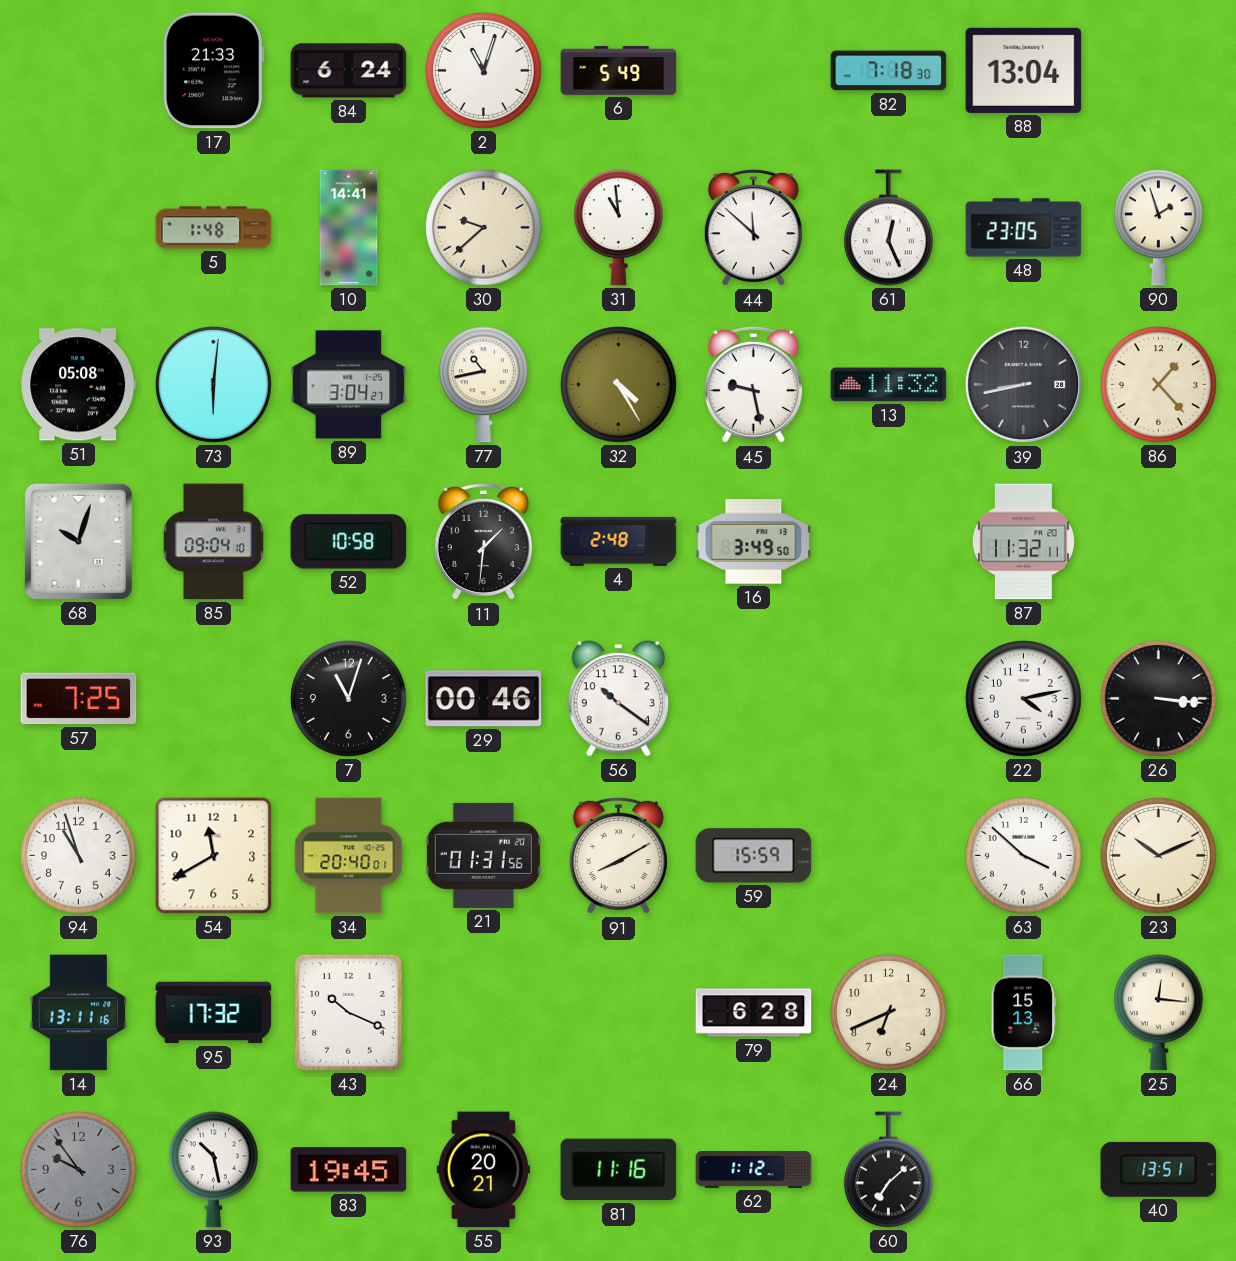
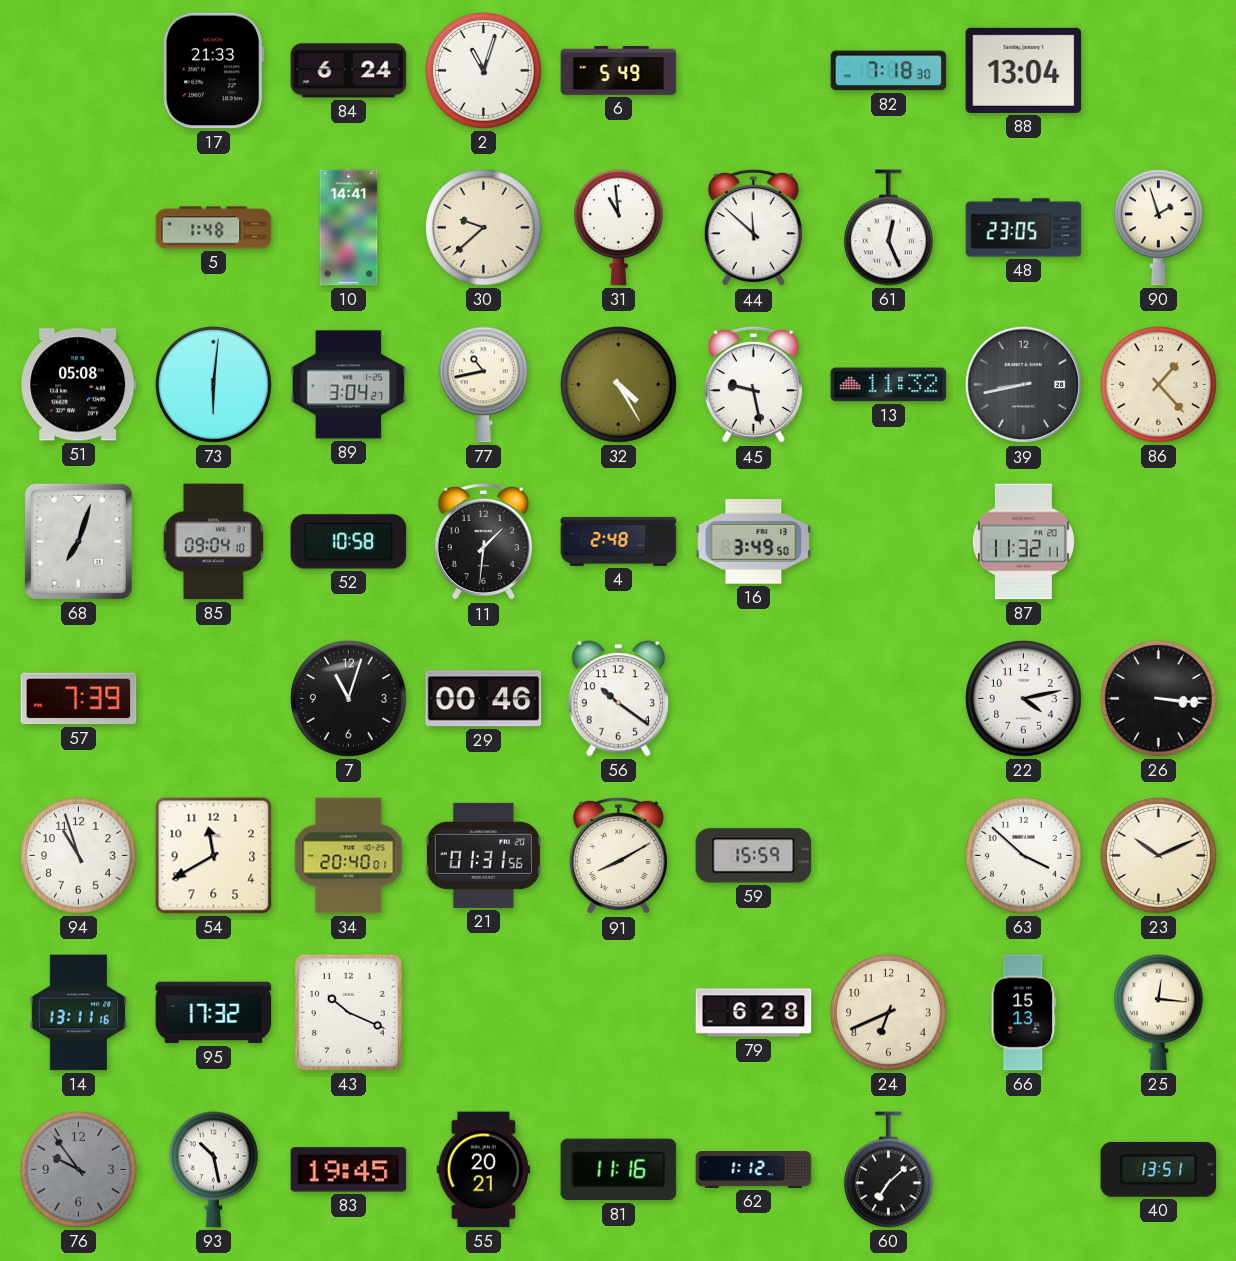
68: 10:03 -> 7:03
57: 7:25 -> 7:39
